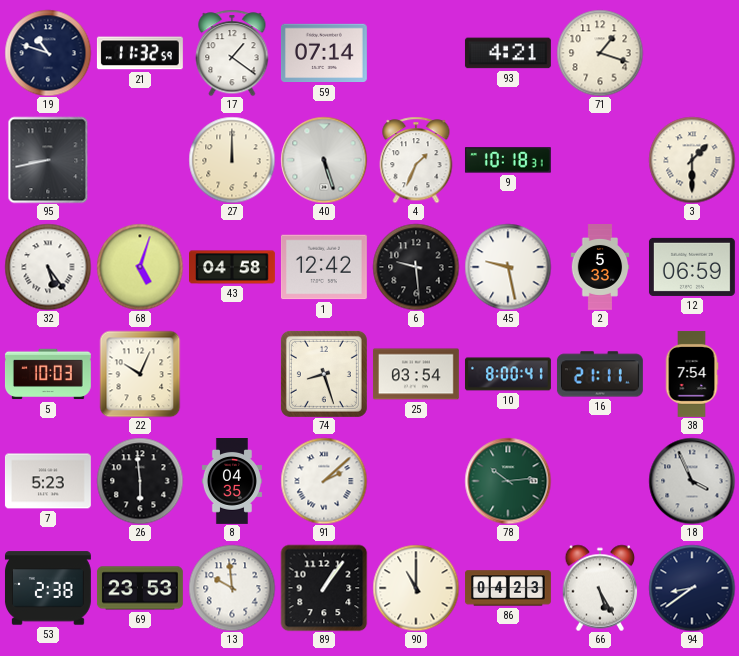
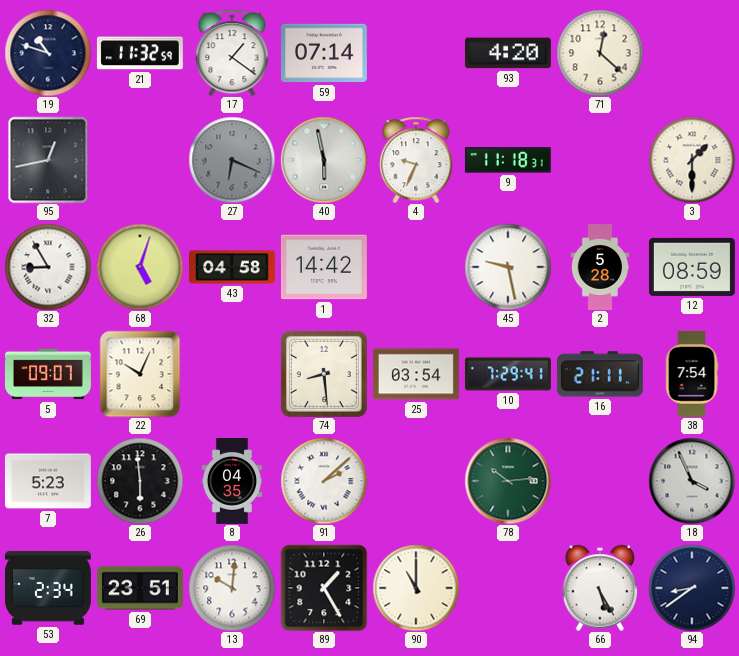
93: 4:21 -> 4:20
71: 1:18 -> 12:22
95: 8:43 -> 12:43
27: 12:00 -> 6:19
27 dial: cream -> grey
40: 5:27 -> 5:58
4: 1:34 -> 9:34
9: 10:18 -> 11:18
32: 5:24 -> 8:55
1: 12:42 -> 14:42
6: 9:29 -> none
2: 5:33 -> 5:28
12: 06:59 -> 08:59
5: 10:03 -> 09:07
74: 8:27 -> 8:29
10: 8:00 -> 7:29
53: 2:38 -> 2:34
69: 23:53 -> 23:51
13: 9:59 -> 10:01
89: 1:06 -> 1:25
86: 04:23 -> none
